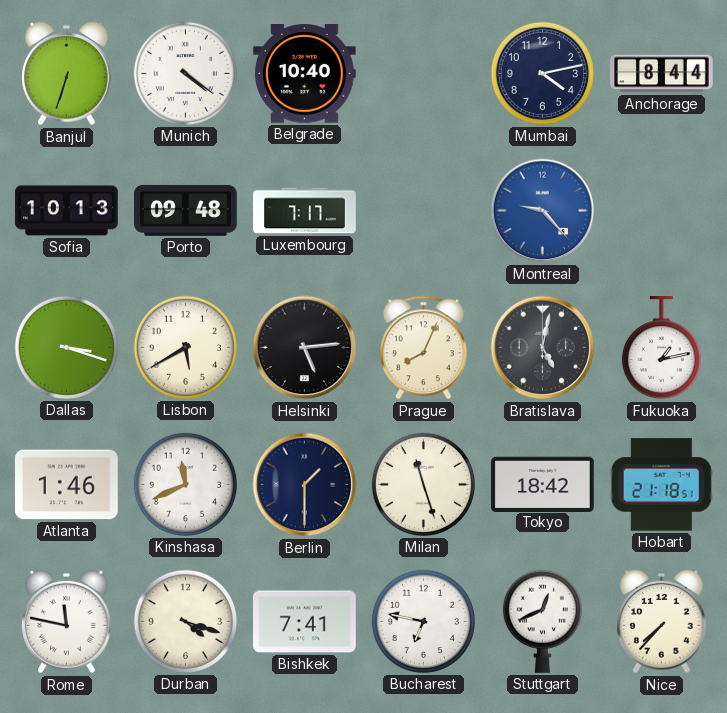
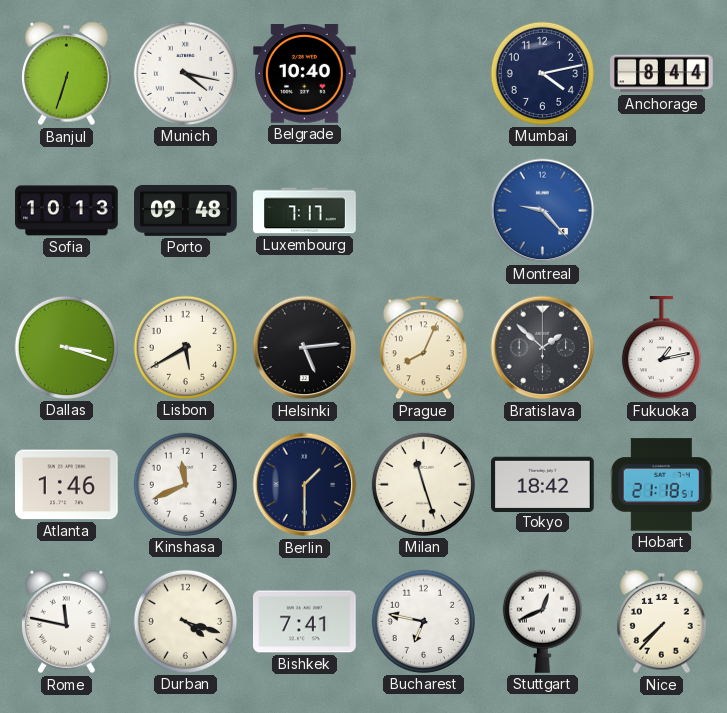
Munich: 4:21 -> 4:17
Bratislava: 5:02 -> 1:52
